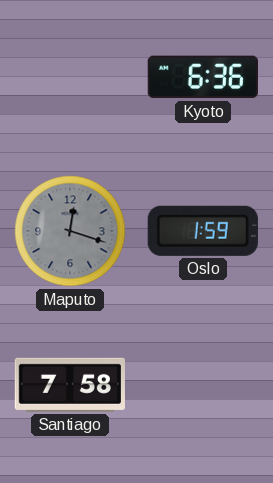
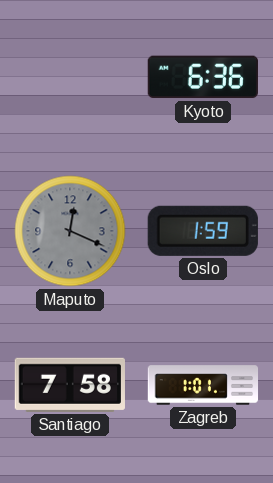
Maputo: 12:18 -> 12:19
Zagreb: none -> 1:01
